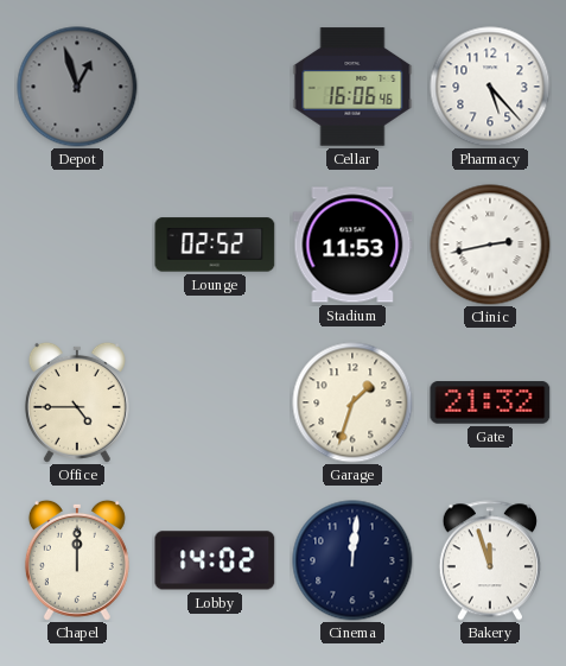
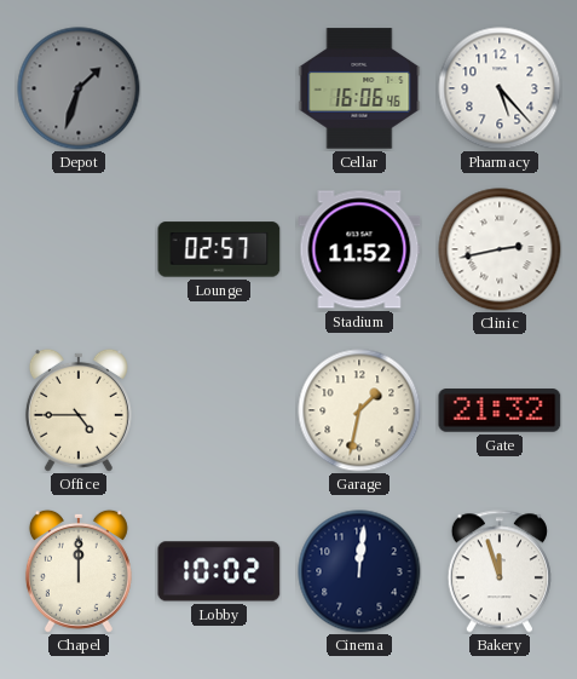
Depot: 12:57 -> 1:33
Lounge: 02:52 -> 02:57
Stadium: 11:53 -> 11:52
Garage: 1:33 -> 1:32
Lobby: 14:02 -> 10:02
